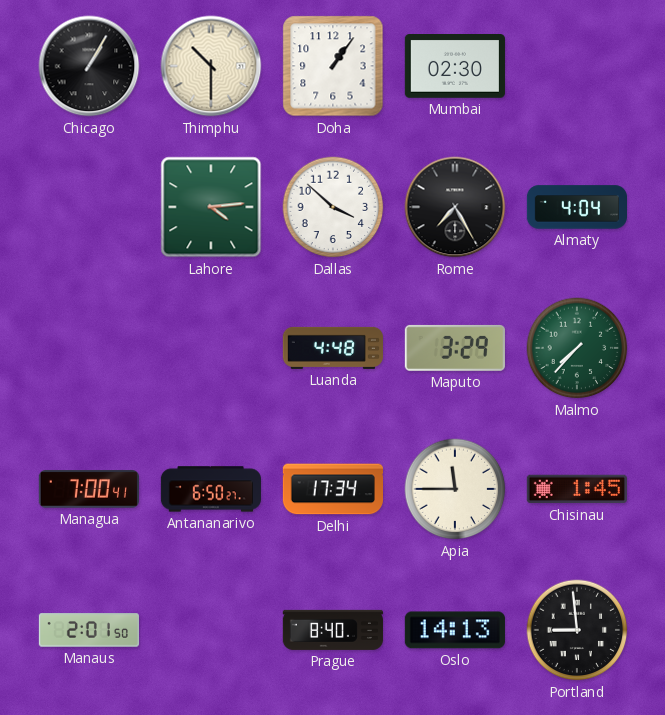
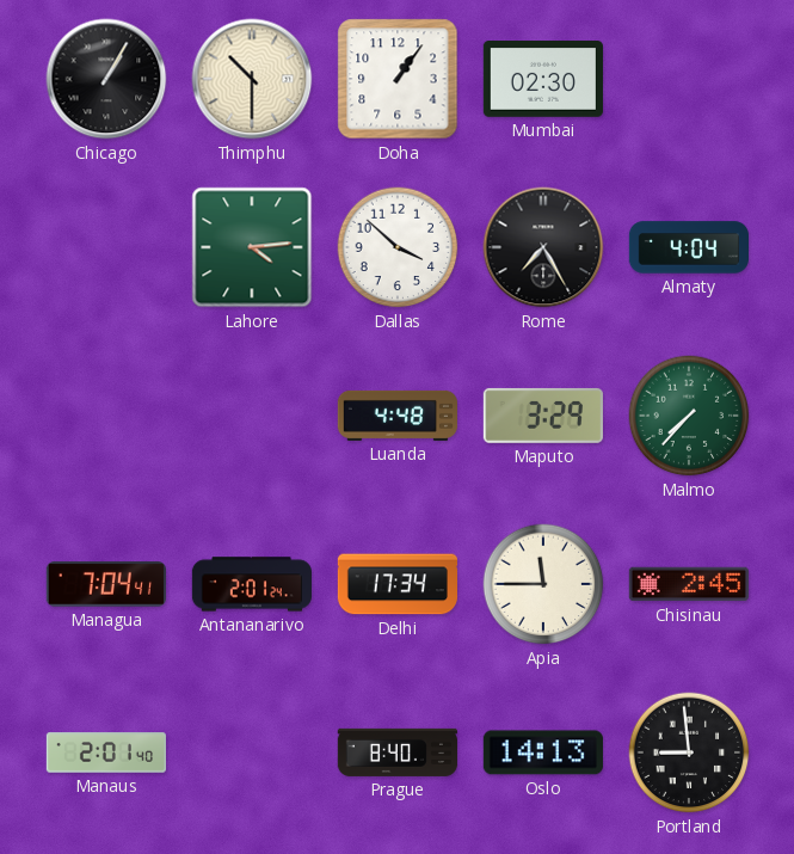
Managua: 7:00 -> 7:04
Antananarivo: 6:50 -> 2:01
Chisinau: 1:45 -> 2:45
Manaus: 2:01:50 -> 2:01:40
